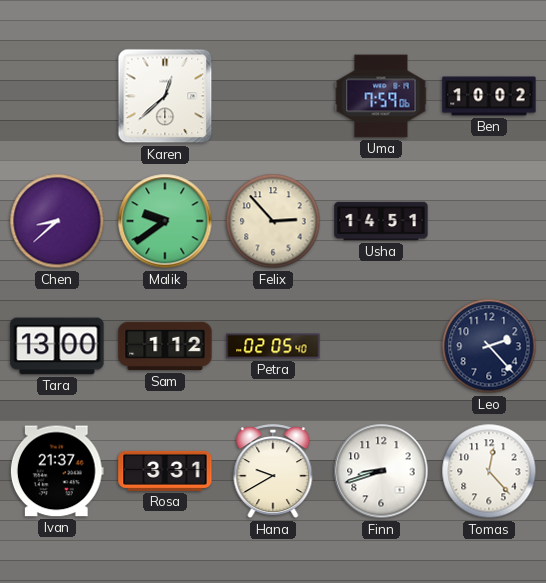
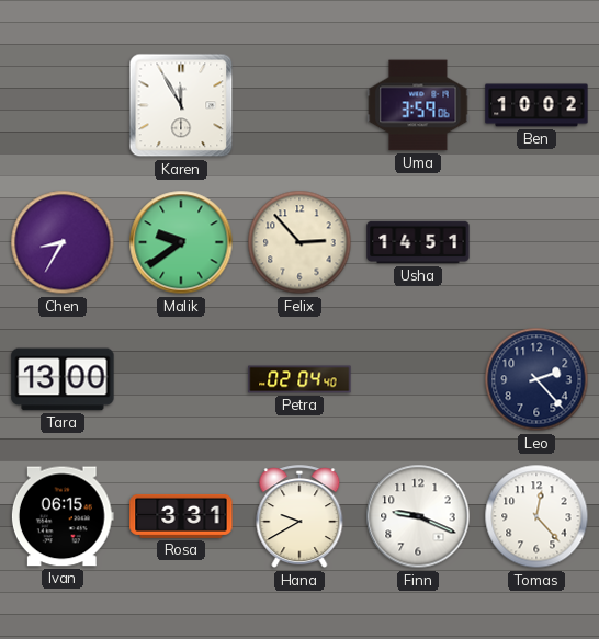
Karen: 12:38 -> 11:55
Uma: 7:59 -> 3:59
Chen: 8:38 -> 8:35
Sam: 1:12 -> none
Petra: 02:05 -> 02:04
Ivan: 21:37 -> 06:15
Finn: 8:42 -> 9:19
